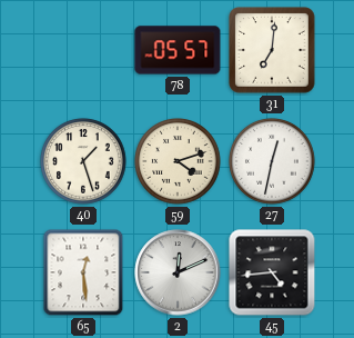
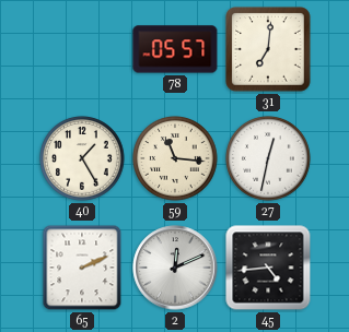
40: 1:27 -> 1:25
59: 4:12 -> 11:16
65: 12:29 -> 2:11
